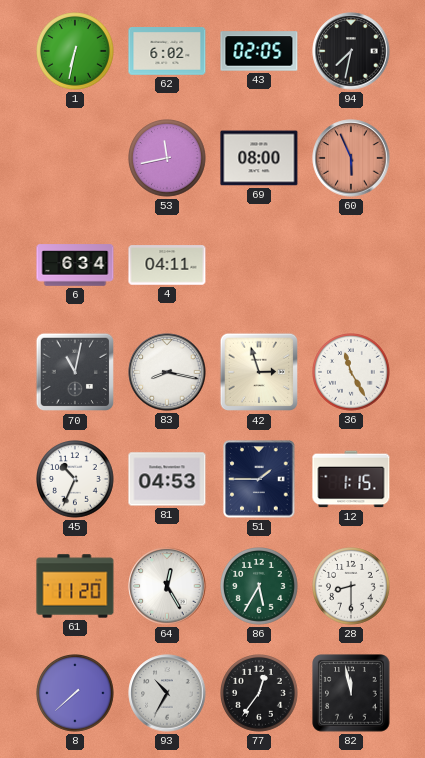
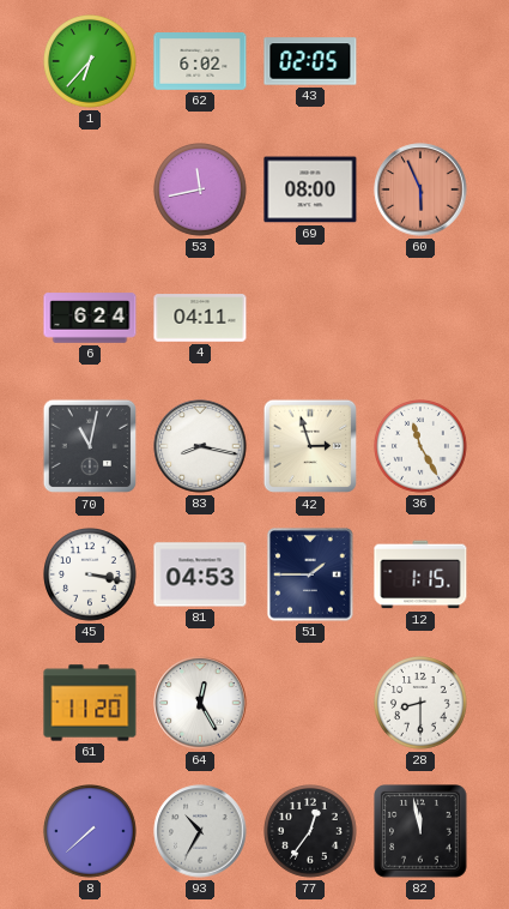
1: 6:32 -> 6:37
94: 7:32 -> none
6: 6:34 -> 6:24
45: 10:34 -> 3:17
86: 5:35 -> none
